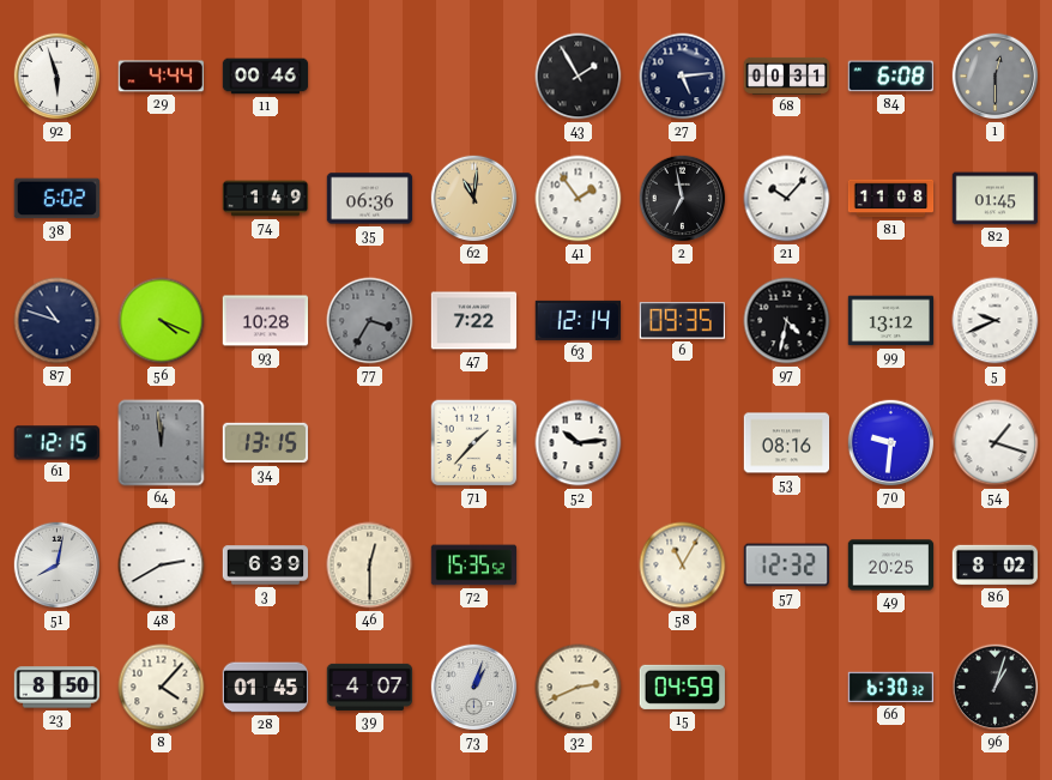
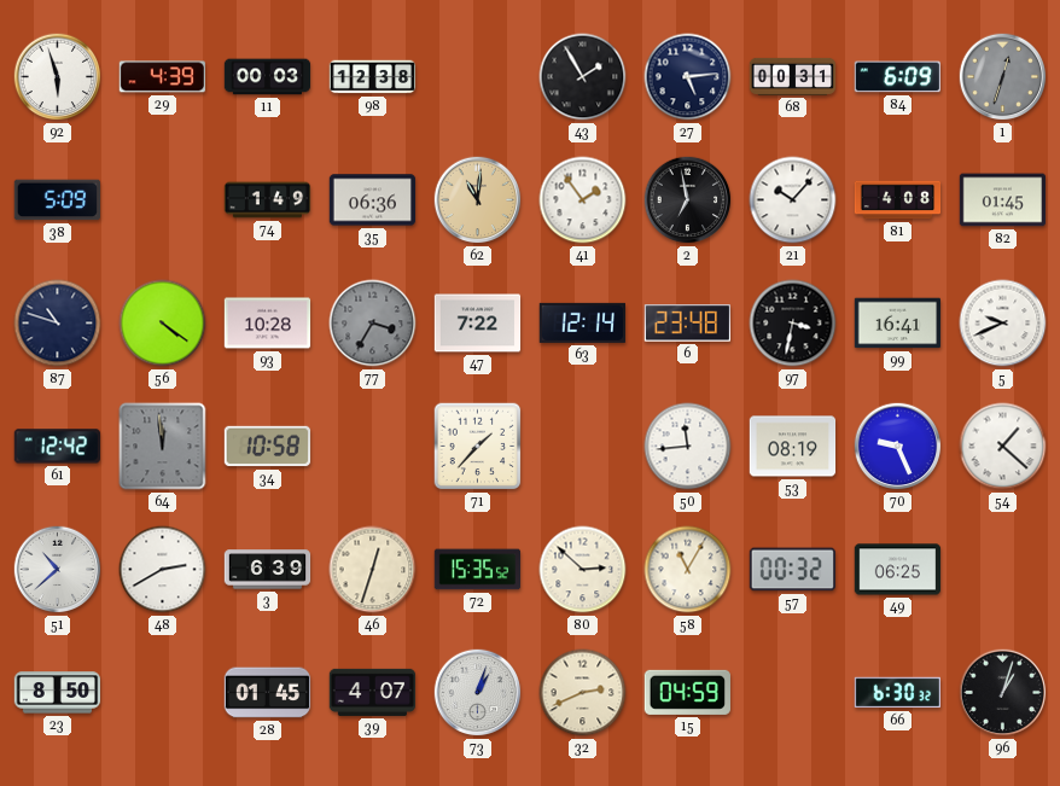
29: 4:44 -> 4:39
11: 00:46 -> 00:03
98: none -> 12:38
84: 6:08 -> 6:09
1: 12:30 -> 12:33
38: 6:02 -> 5:09
81: 11:08 -> 4:08
56: 4:19 -> 4:21
6: 09:35 -> 23:48
97: 4:32 -> 3:32
99: 13:12 -> 16:41
61: 12:15 -> 12:42
34: 13:15 -> 10:58
52: 10:14 -> none
50: none -> 11:44
53: 08:16 -> 08:19
70: 9:31 -> 9:26
54: 1:18 -> 1:22
51: 8:02 -> 10:38
46: 12:30 -> 12:33
80: none -> 2:52
57: 12:32 -> 00:32
49: 20:25 -> 06:25
86: 8:02 -> none
8: 4:07 -> none
